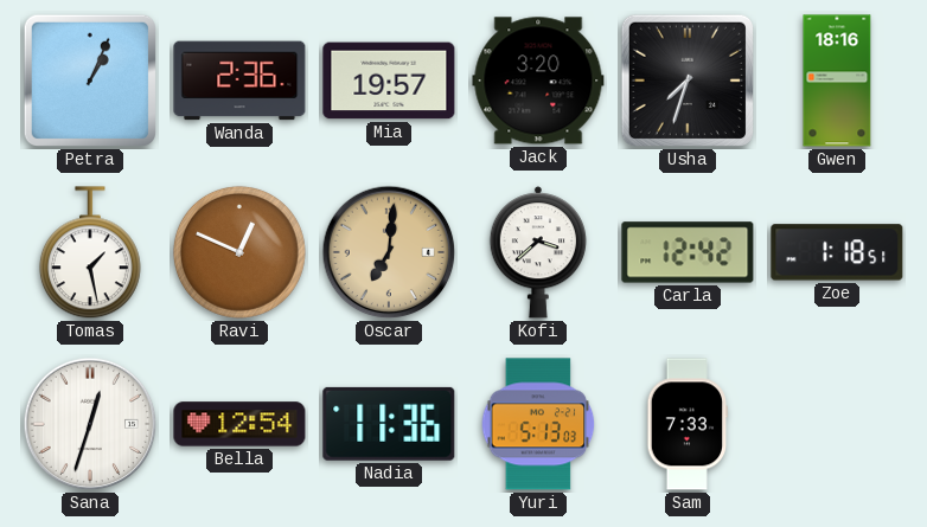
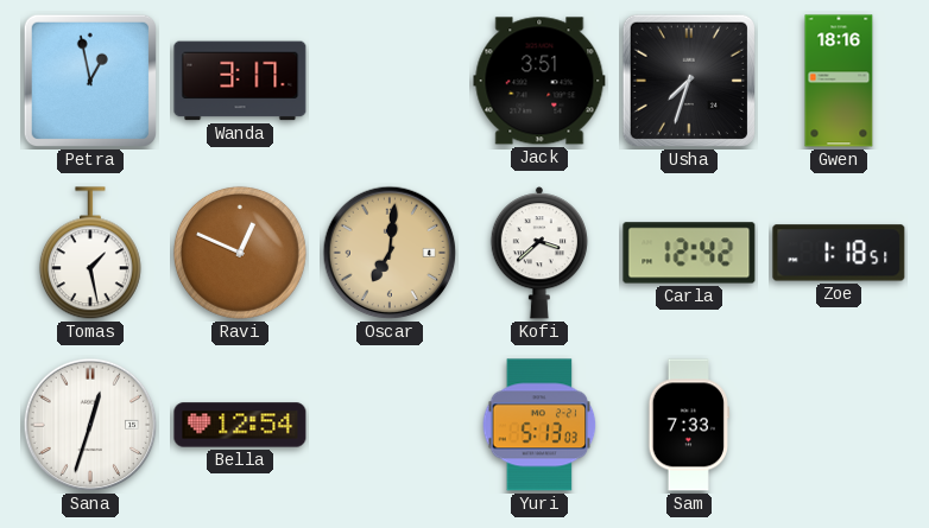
Petra: 1:04 -> 12:58
Wanda: 2:36 -> 3:17
Mia: 19:57 -> none
Jack: 3:20 -> 3:51
Nadia: 11:36 -> none
